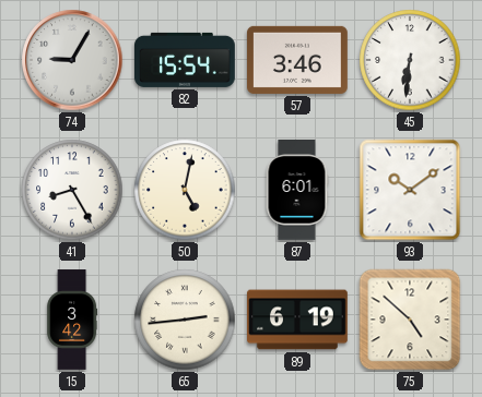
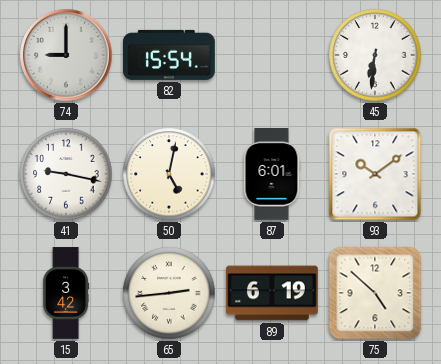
74: 9:05 -> 9:00
57: 3:46 -> none
41: 8:25 -> 9:17
